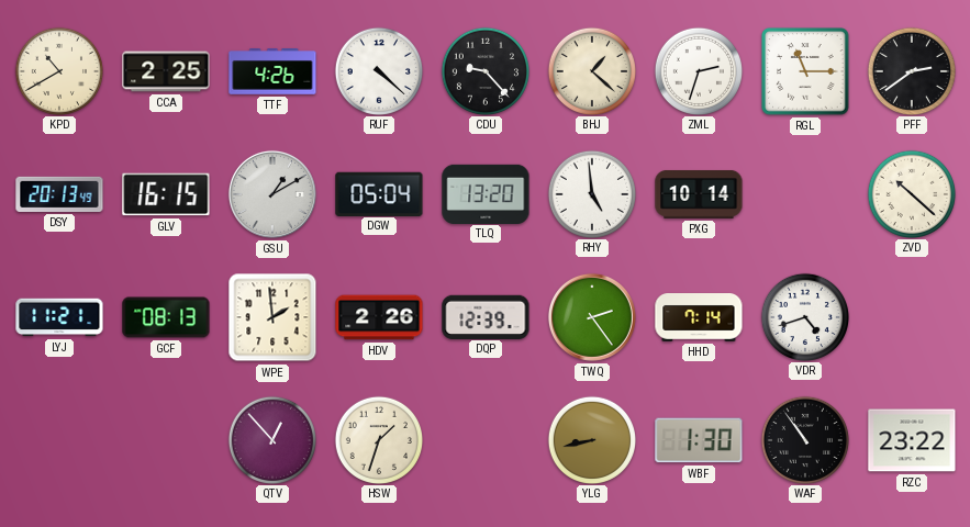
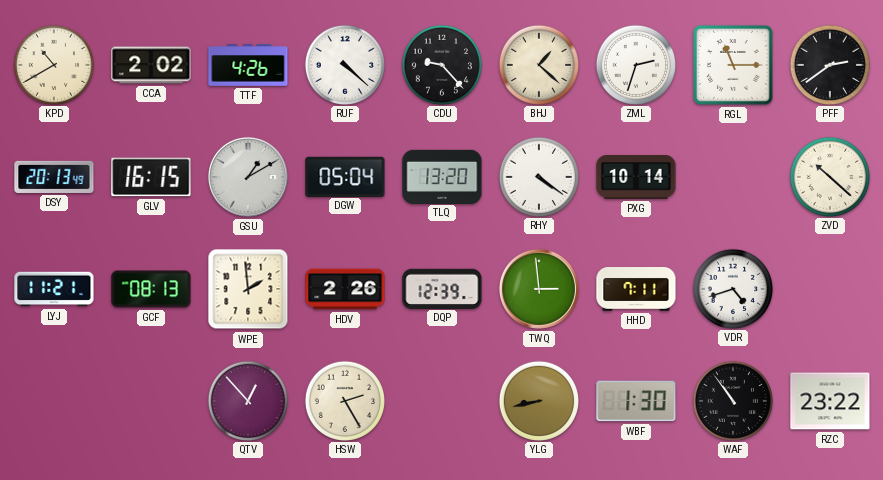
CCA: 2:25 -> 2:02
RHY: 4:59 -> 4:21
TWQ: 2:24 -> 2:59
HHD: 7:14 -> 7:11
HSW: 1:33 -> 2:25
